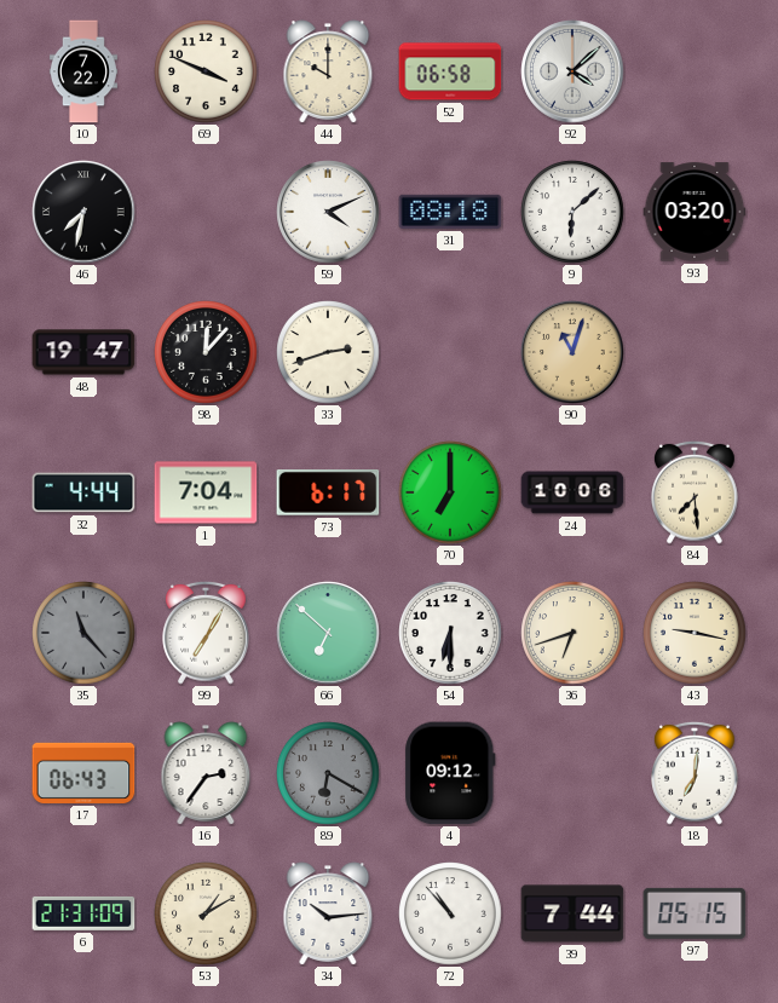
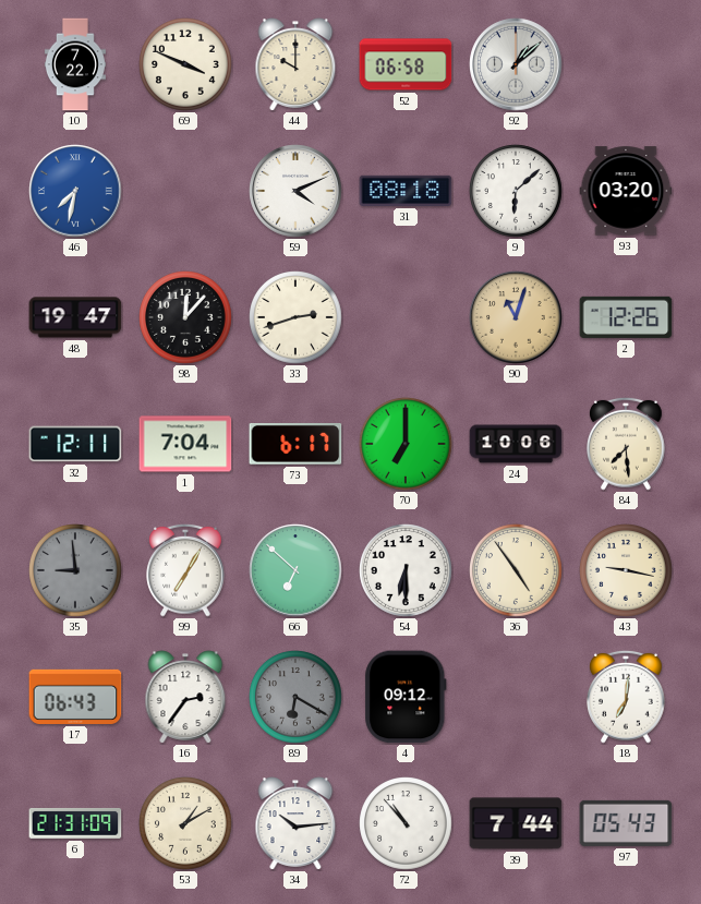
92: 4:08 -> 1:08
46 dial: black -> blue
2: none -> 12:26
32: 4:44 -> 12:11
35: 11:23 -> 8:59
36: 6:42 -> 4:54
97: 05:15 -> 05:43
